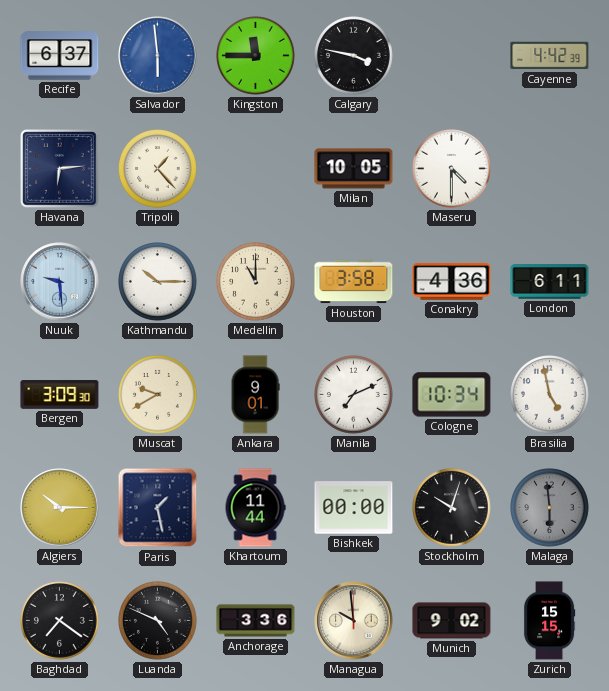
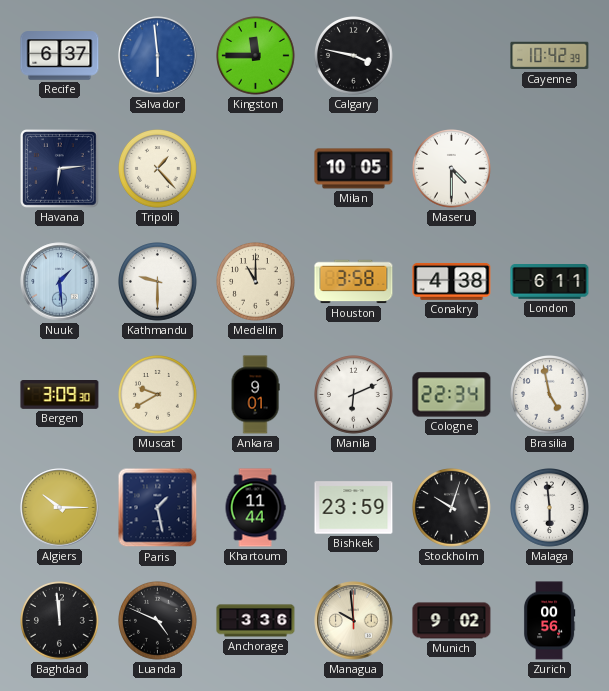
Cayenne: 4:42 -> 10:42
Nuuk: 9:29 -> 1:29
Kathmandu: 10:15 -> 9:30
Conakry: 4:36 -> 4:38
Manila: 7:11 -> 6:11
Cologne: 10:34 -> 22:34
Bishkek: 00:00 -> 23:59
Malaga dial: grey -> white
Baghdad: 7:21 -> 11:59
Zurich: 15:15 -> 00:56
